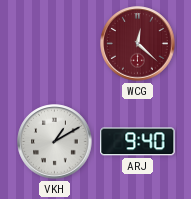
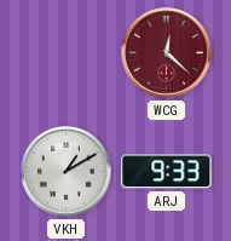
ARJ: 9:40 -> 9:33
